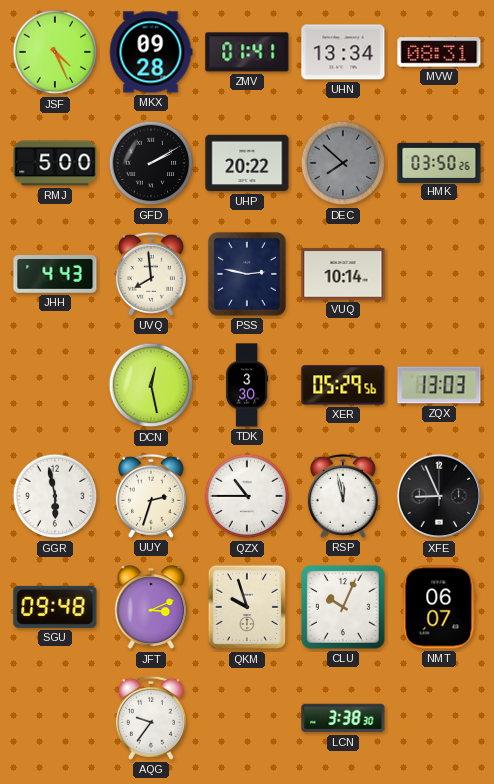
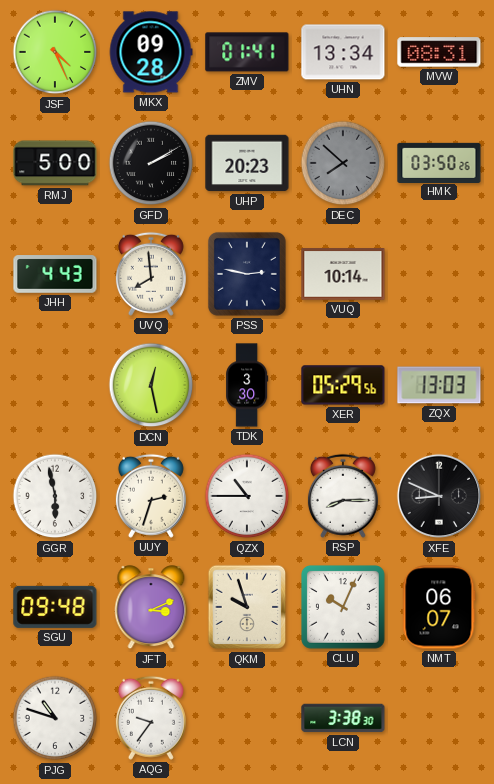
UHP: 20:22 -> 20:23
RSP: 11:58 -> 8:15
XFE: 8:56 -> 8:49
PJG: none -> 10:48
